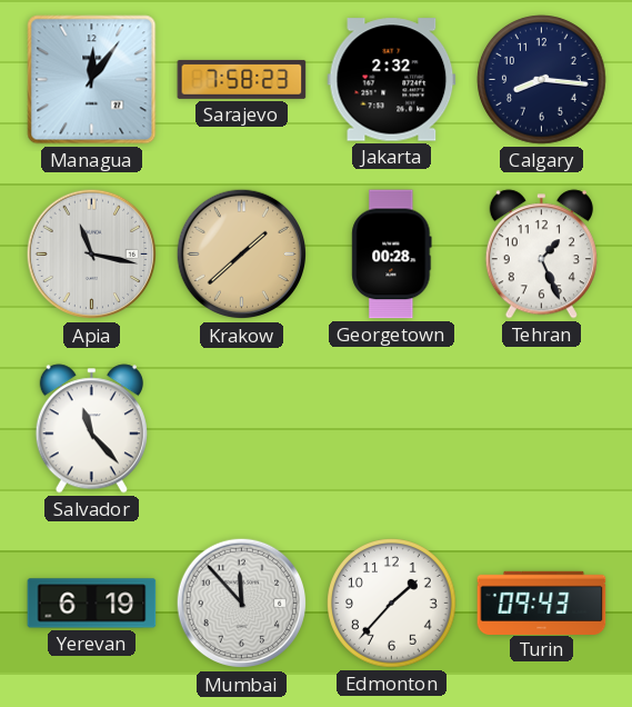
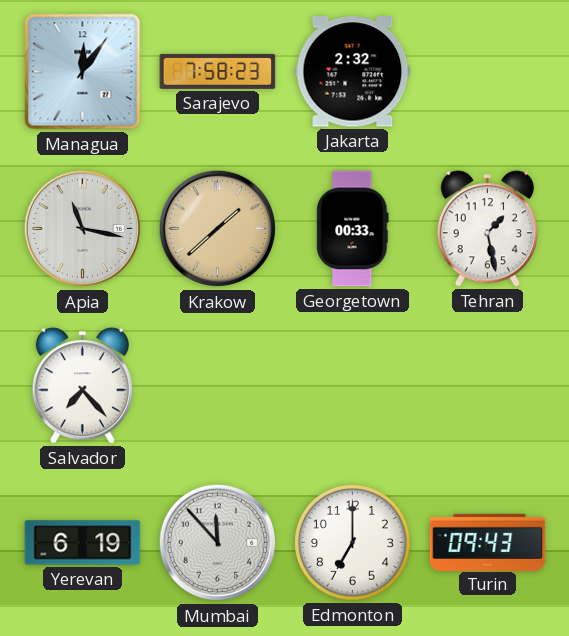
Calgary: 8:16 -> none
Georgetown: 00:28 -> 00:33
Tehran: 1:26 -> 1:28
Salvador: 11:23 -> 7:23
Edmonton: 1:37 -> 7:00
